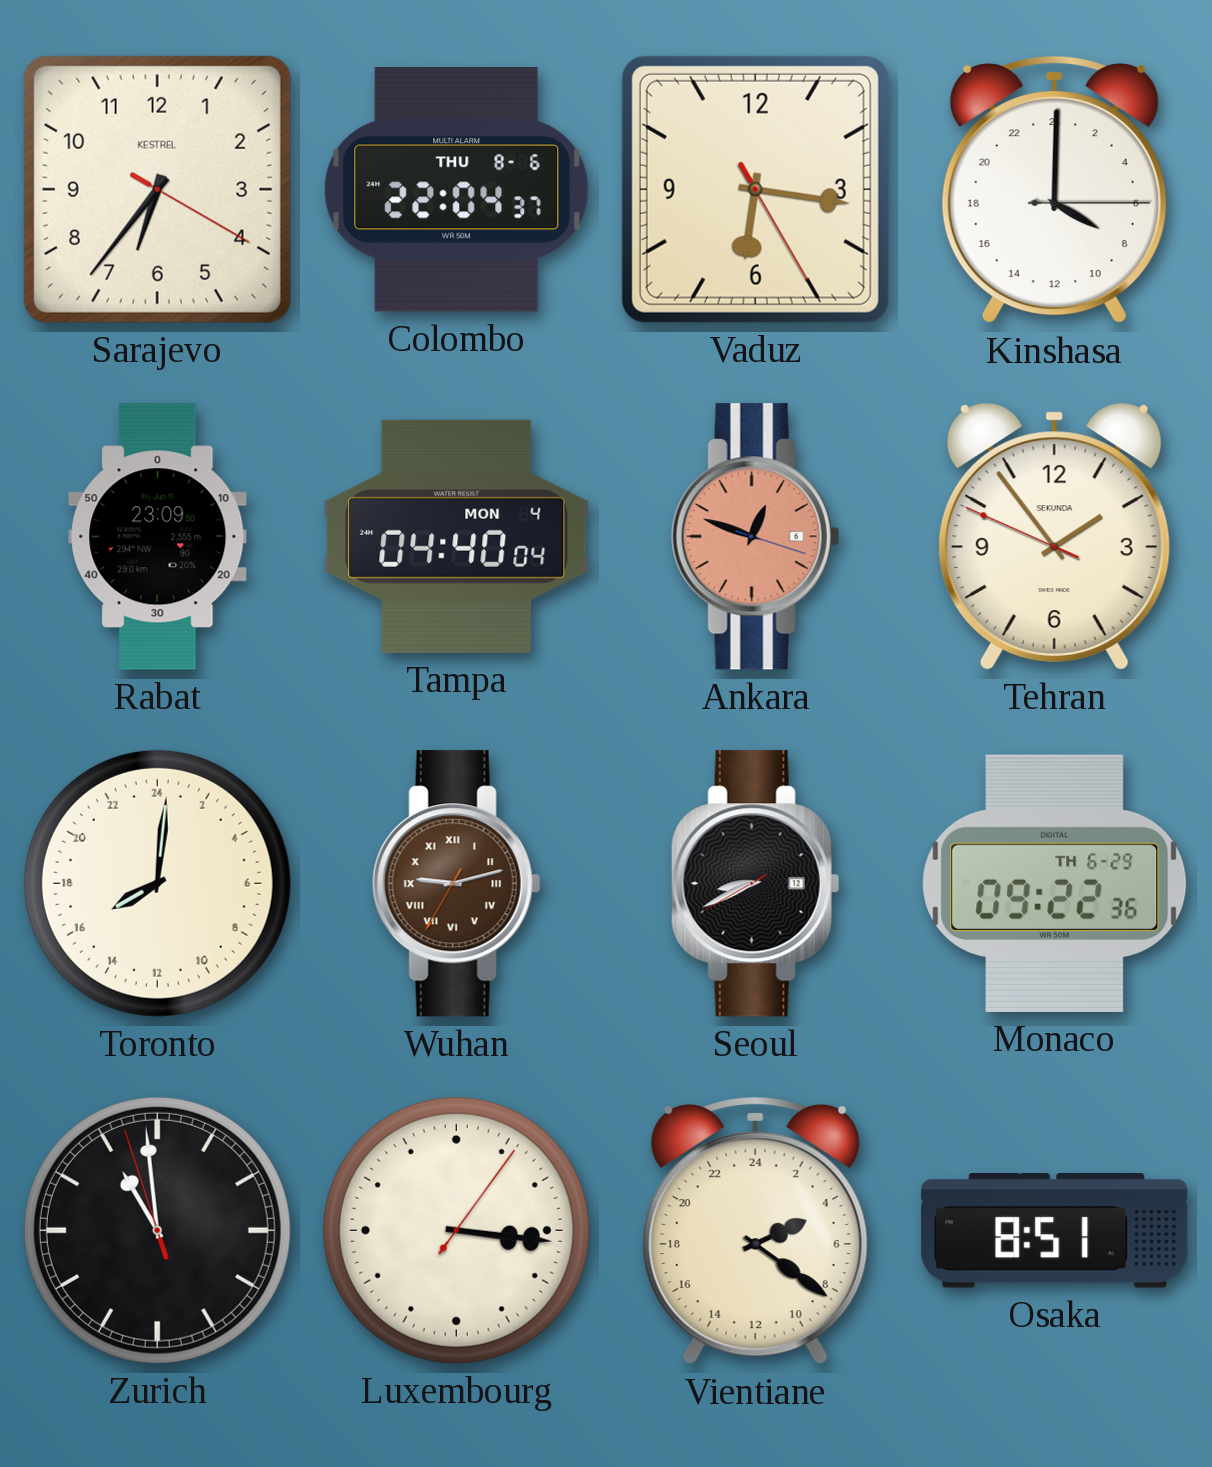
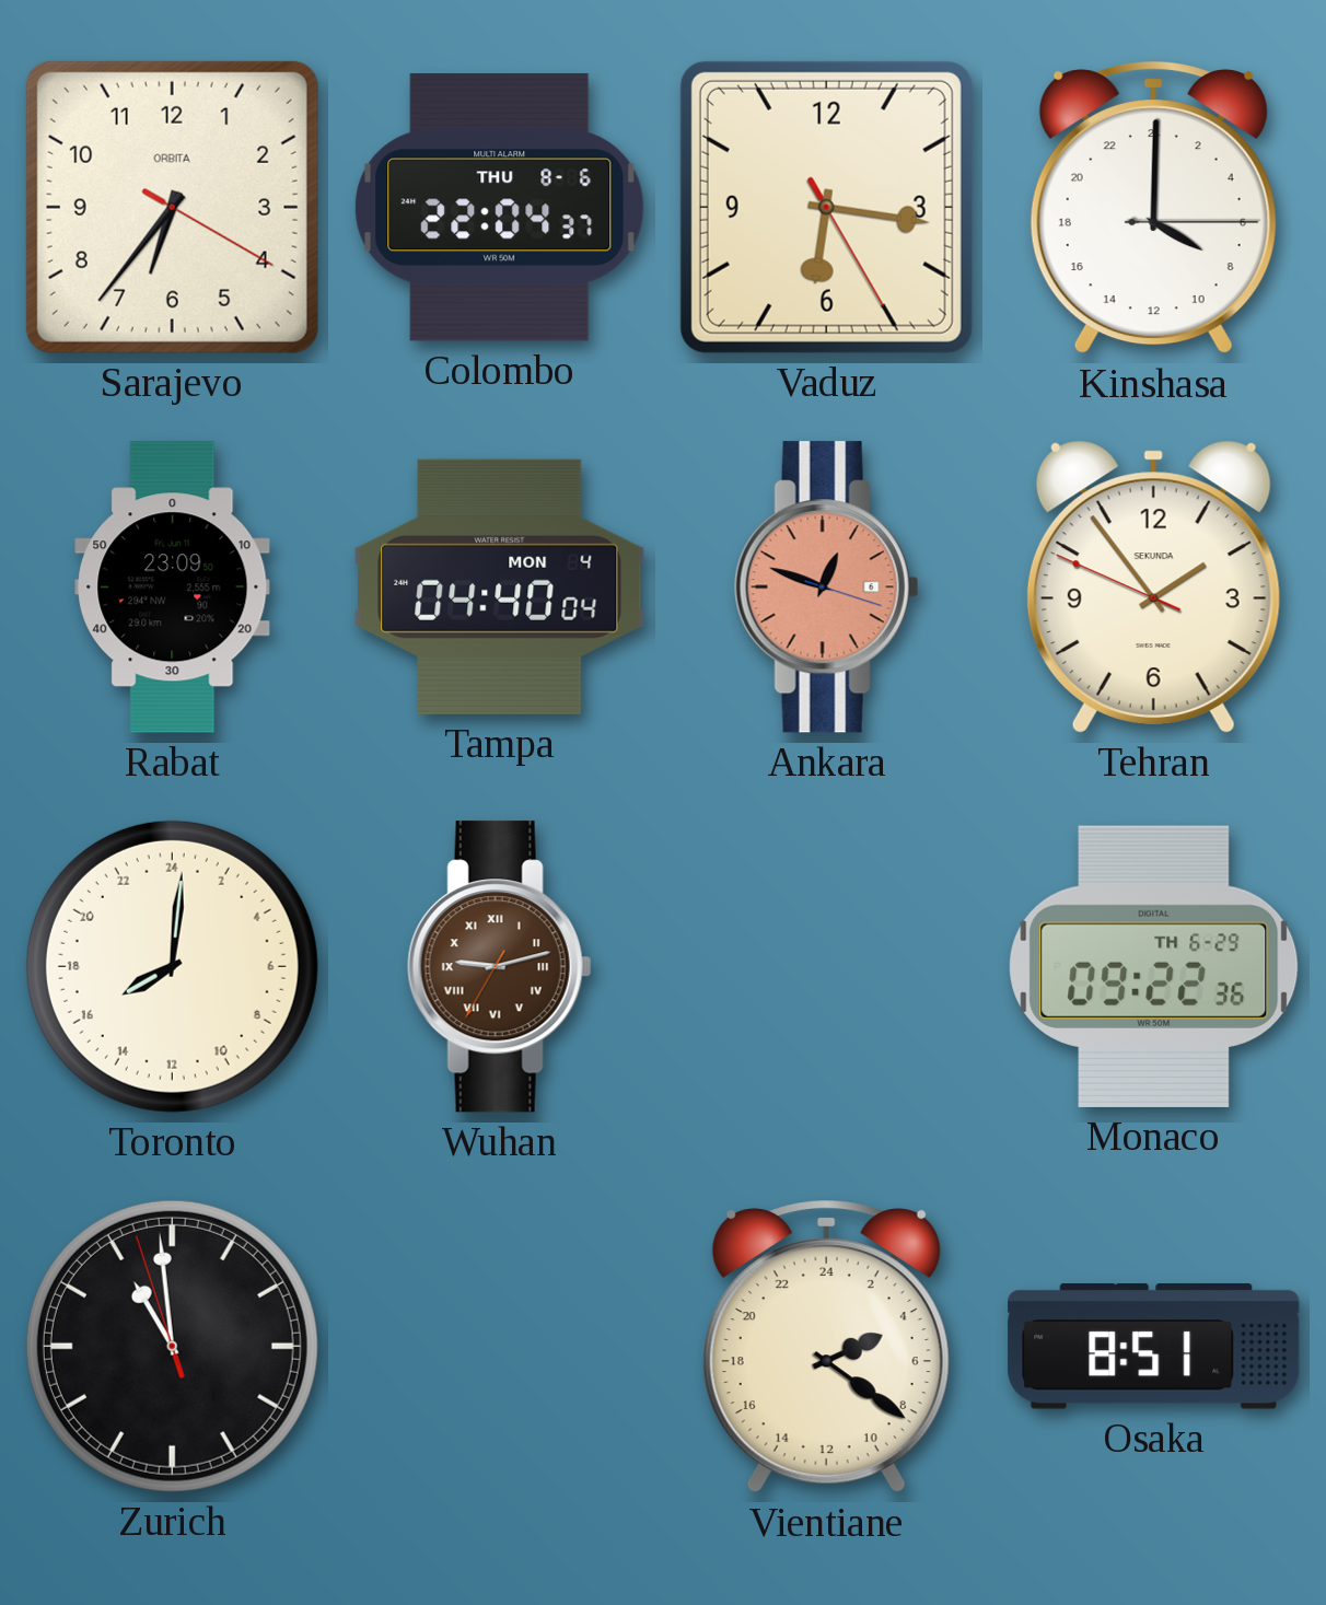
Sarajevo brand: KESTREL -> ORBITA
Seoul: 8:40 -> none
Luxembourg: 3:16 -> none
